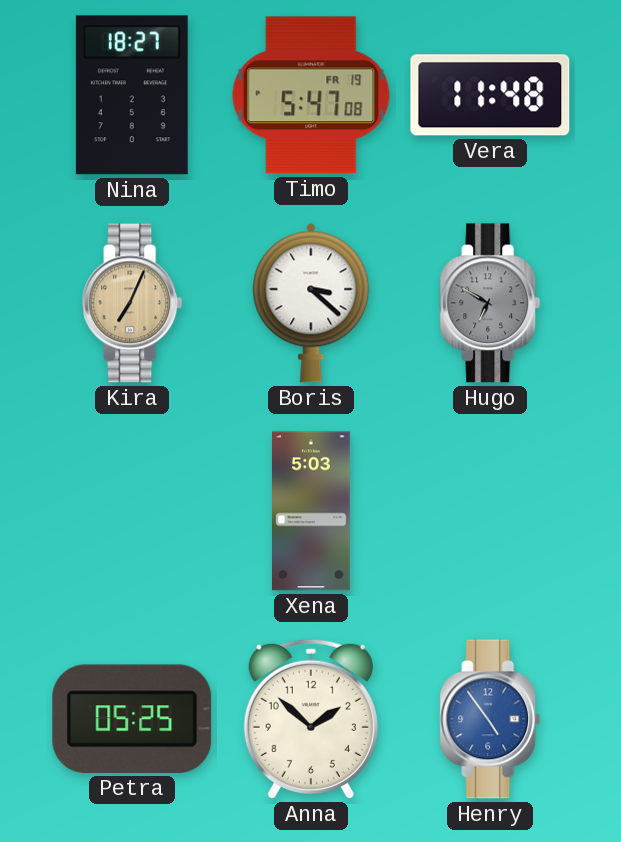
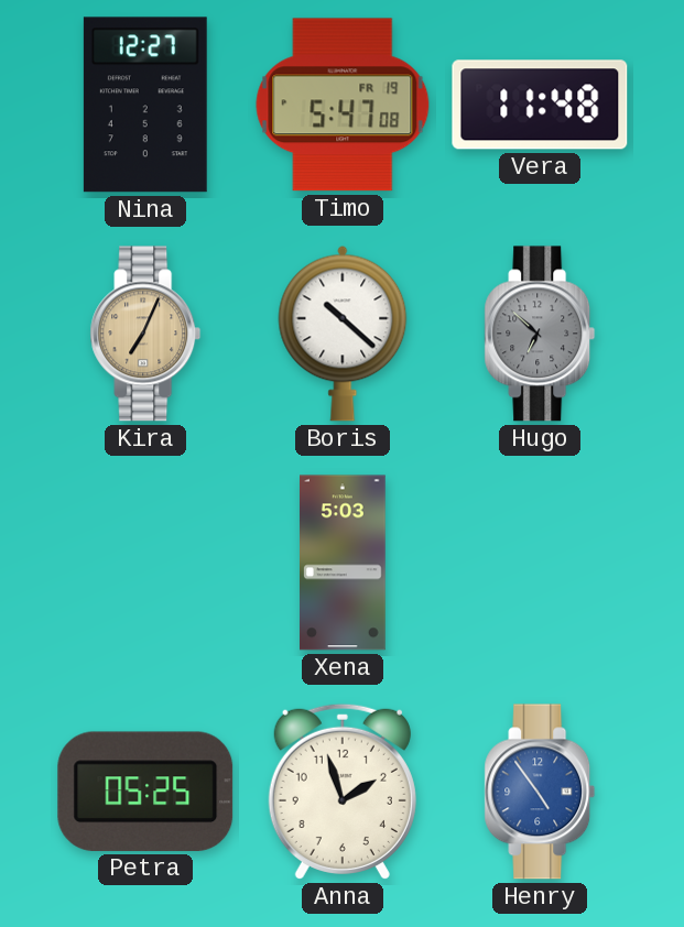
Nina: 18:27 -> 12:27
Boris: 3:22 -> 10:22
Hugo: 6:50 -> 6:52
Anna: 1:52 -> 1:57
